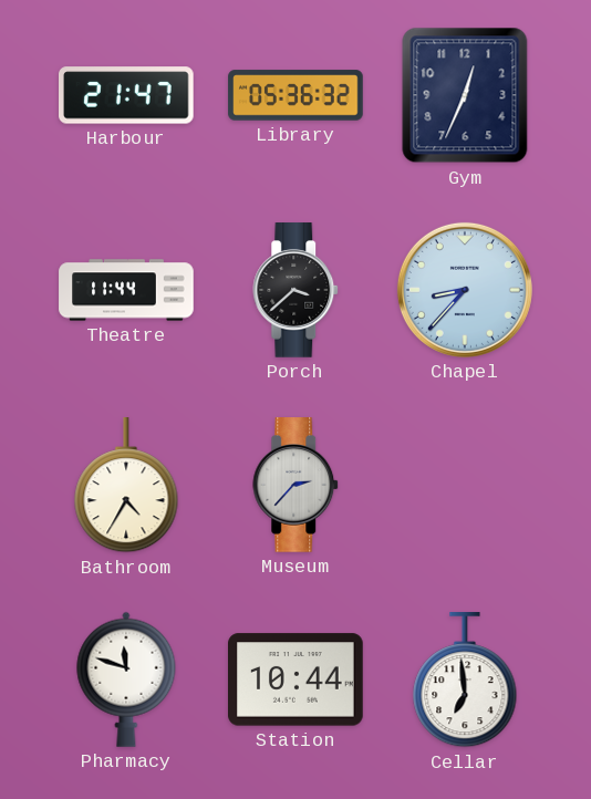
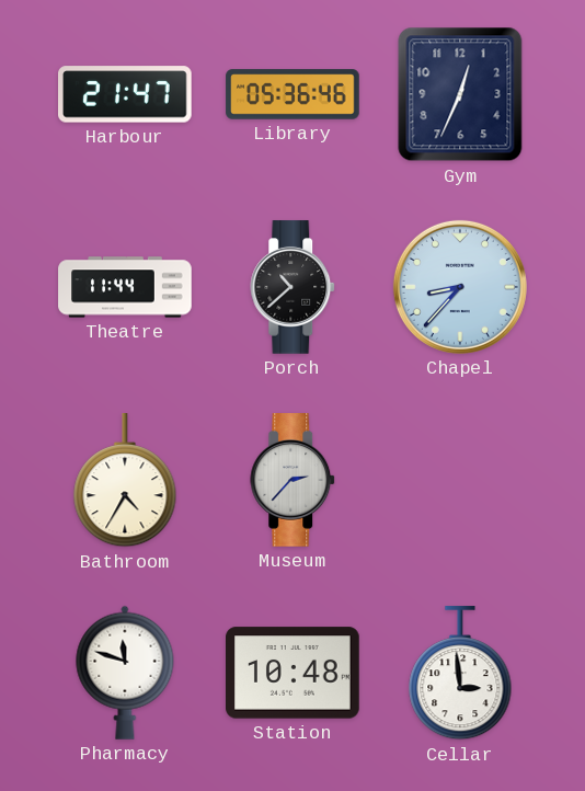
Library: 05:36:32 -> 05:36:46
Porch: 3:38 -> 10:38
Station: 10:44 -> 10:48
Cellar: 6:59 -> 2:59
